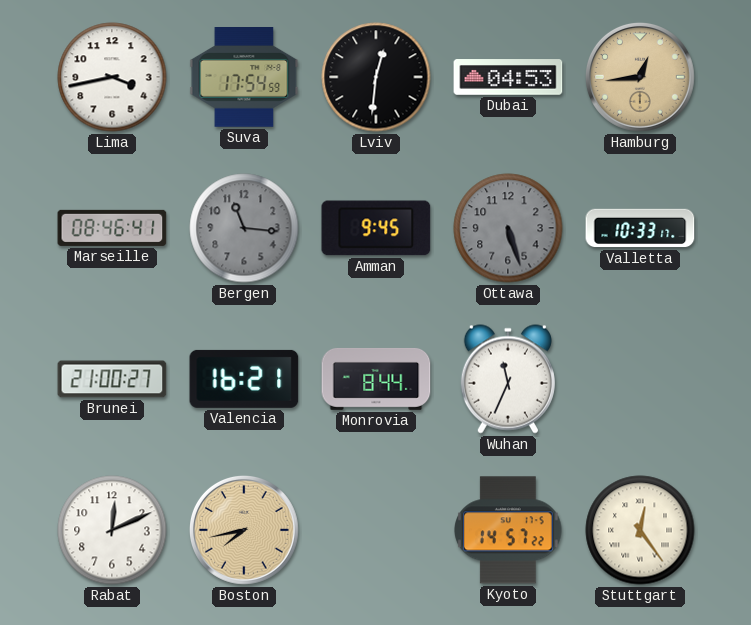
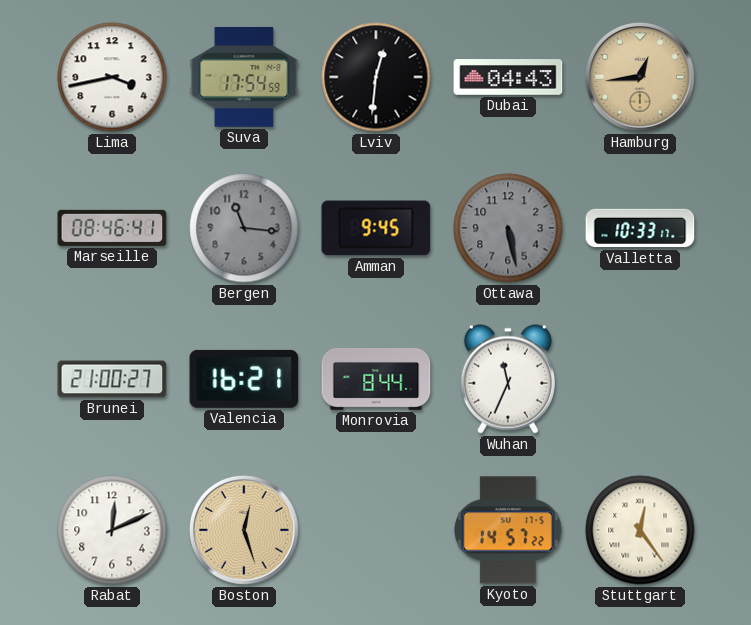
Dubai: 04:53 -> 04:43
Ottawa: 5:27 -> 5:28
Boston: 7:43 -> 12:27
